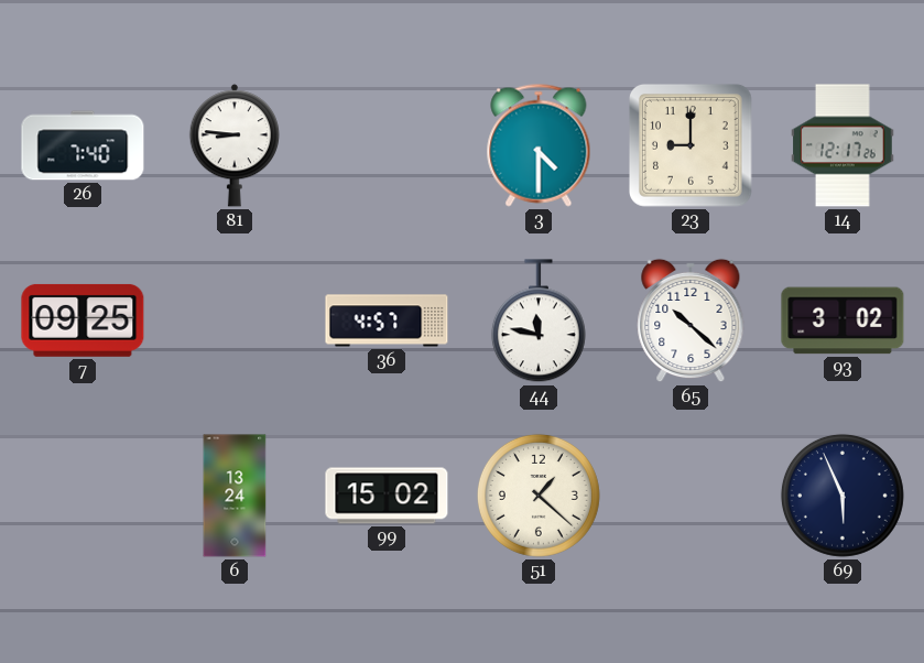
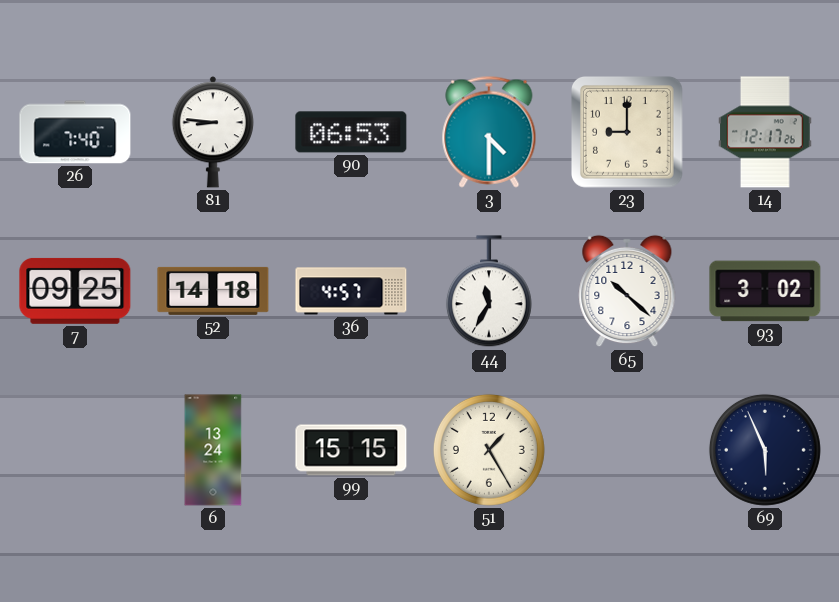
90: none -> 06:53
52: none -> 14:18
44: 11:47 -> 11:35
99: 15:02 -> 15:15
51: 1:22 -> 1:25
